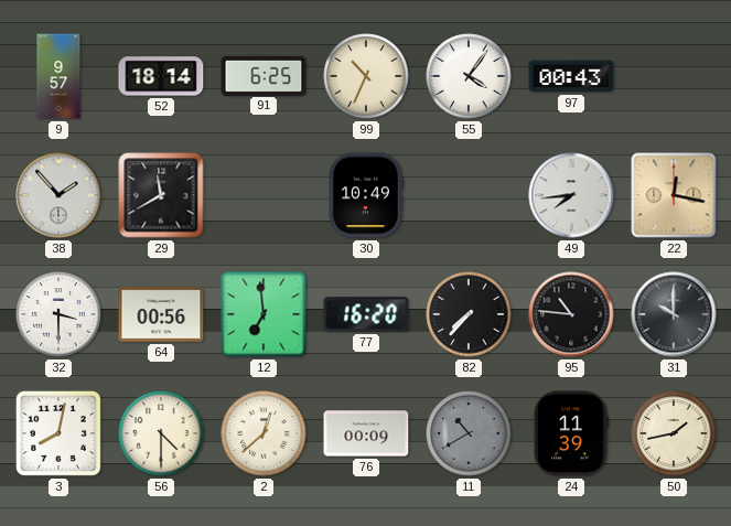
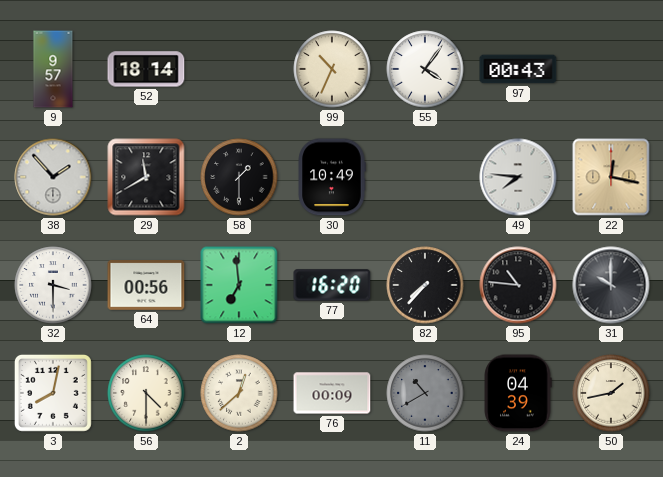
91: 6:25 -> none
58: none -> 1:30
49: 7:44 -> 7:46
24: 11:39 -> 04:39
